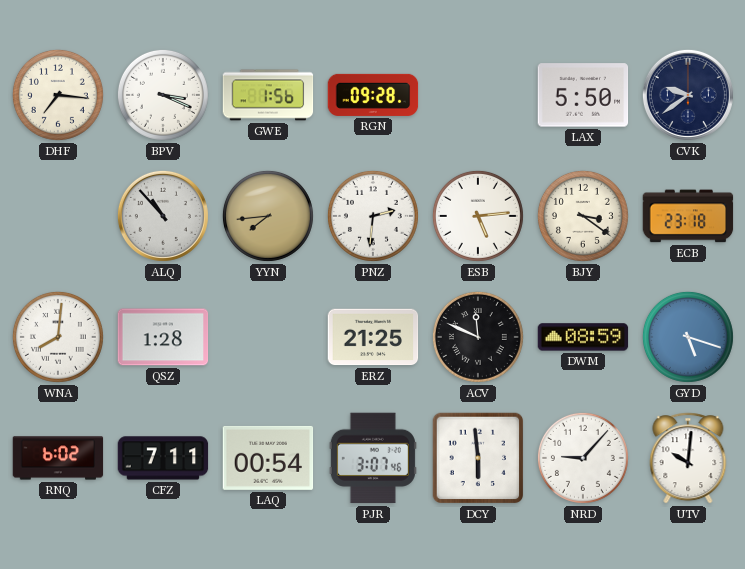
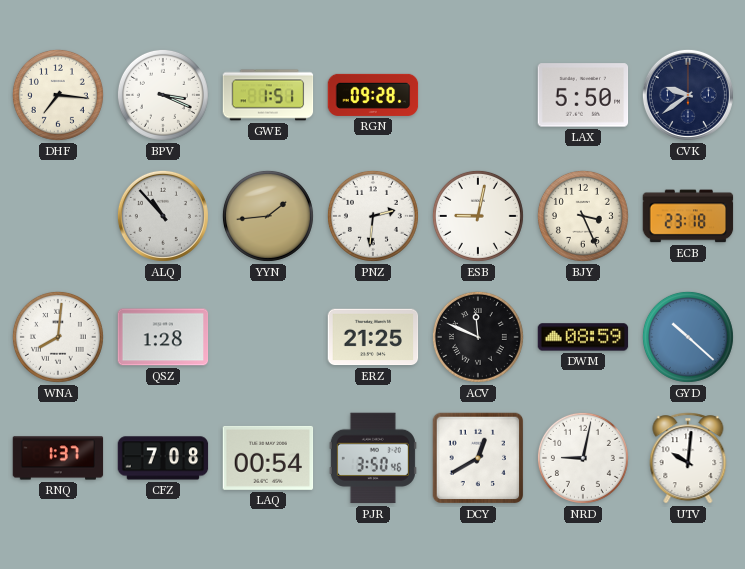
GWE: 1:56 -> 1:51
YYN: 7:44 -> 1:44
ESB: 5:14 -> 9:02
BJY: 3:21 -> 3:26
GYD: 5:18 -> 10:22
RNQ: 6:02 -> 1:37
CFZ: 7:11 -> 7:08
PJR: 3:07 -> 3:50
DCY: 5:59 -> 12:40
NRD: 9:07 -> 9:02
